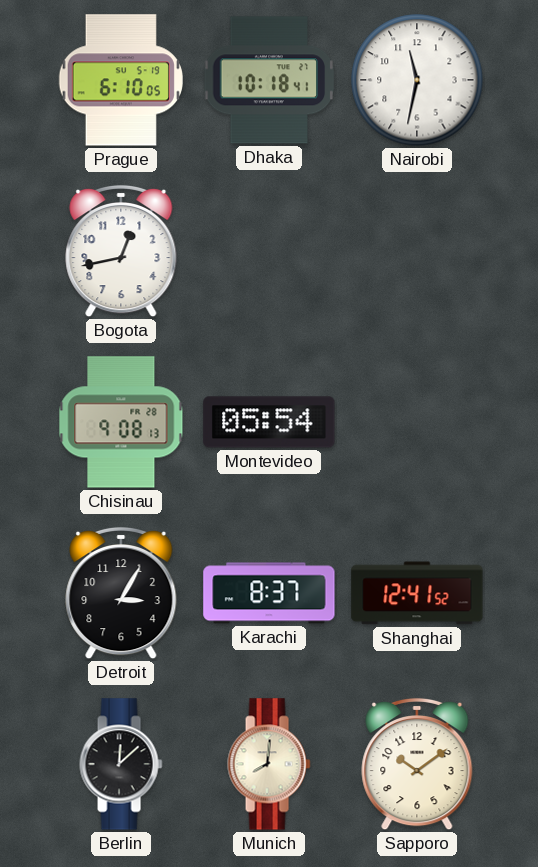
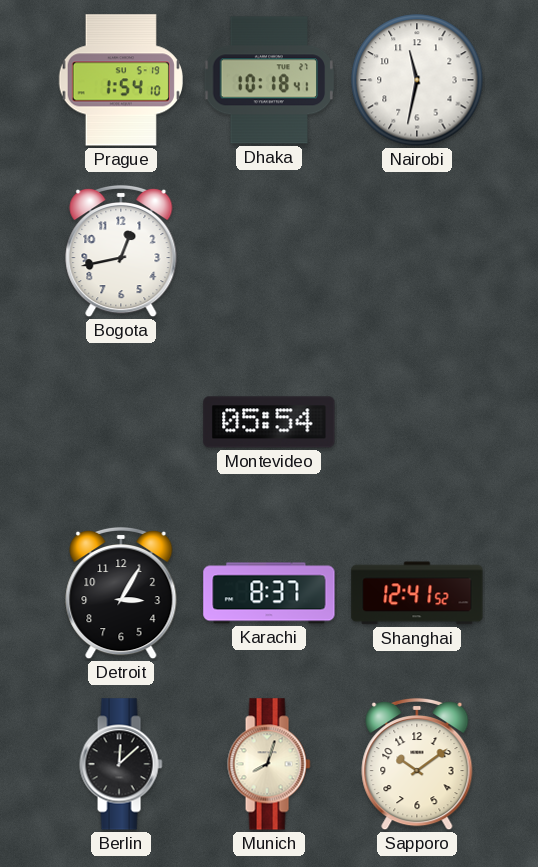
Prague: 6:10 -> 1:54
Chisinau: 9:08 -> none
Munich: 8:01 -> 8:03
